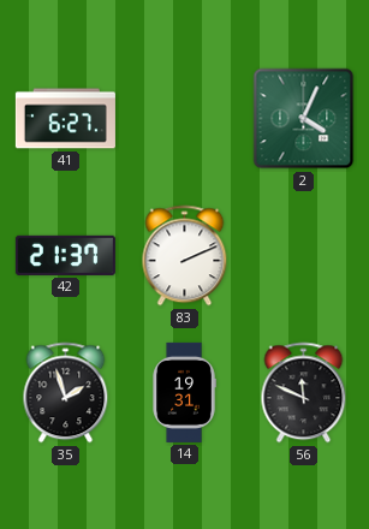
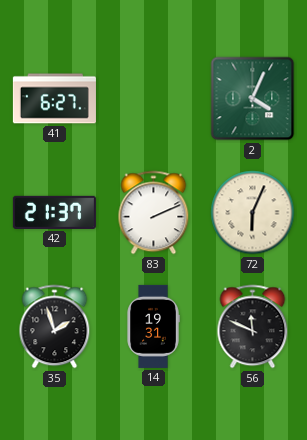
72: none -> 6:04
